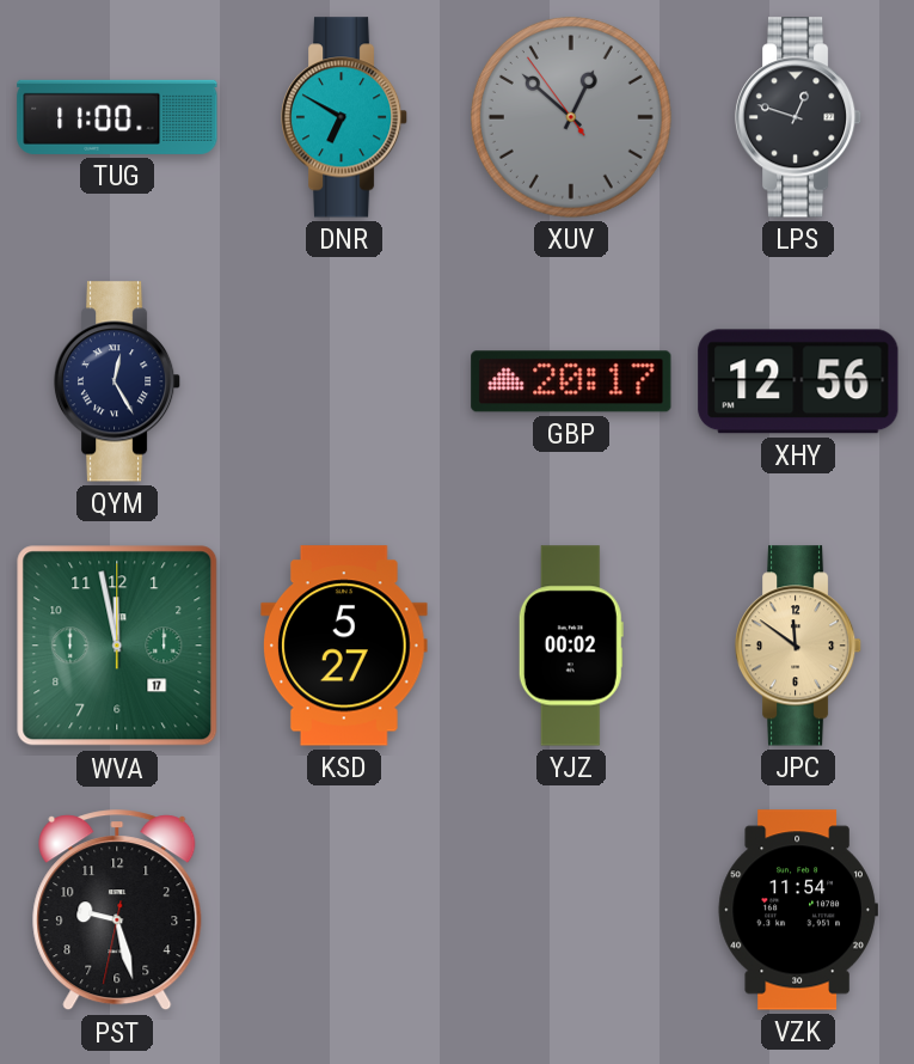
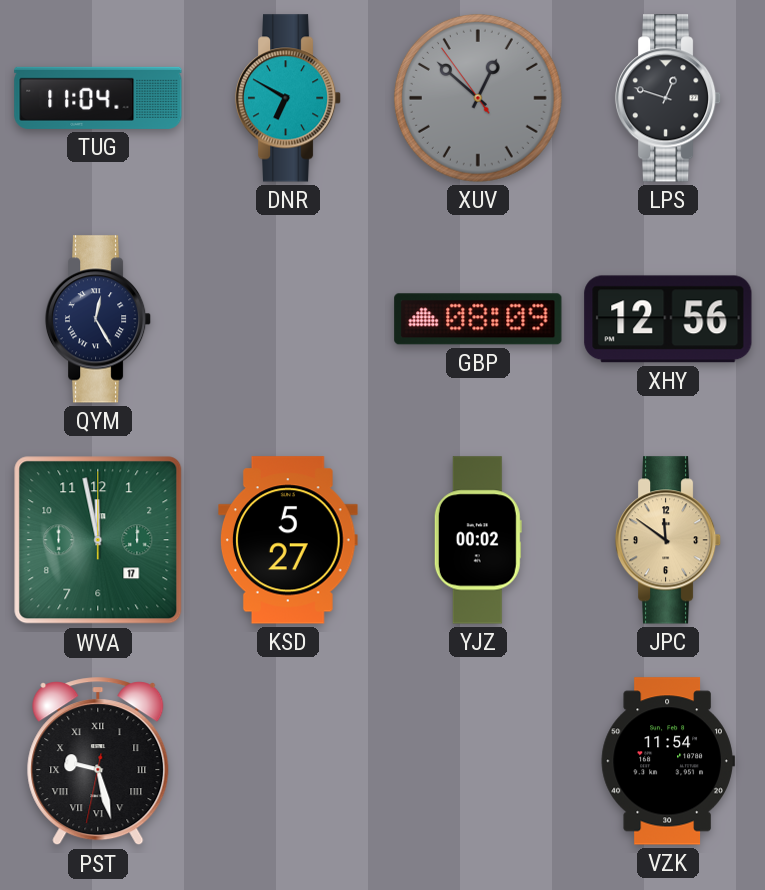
TUG: 11:00 -> 11:04
GBP: 20:17 -> 08:09
PST numerals: Arabic -> Roman
